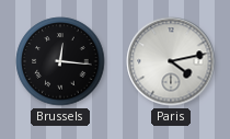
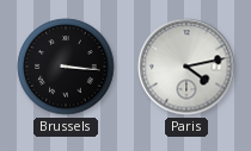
Brussels: 12:16 -> 3:16
